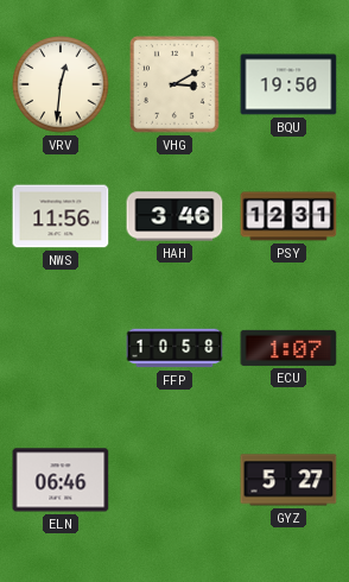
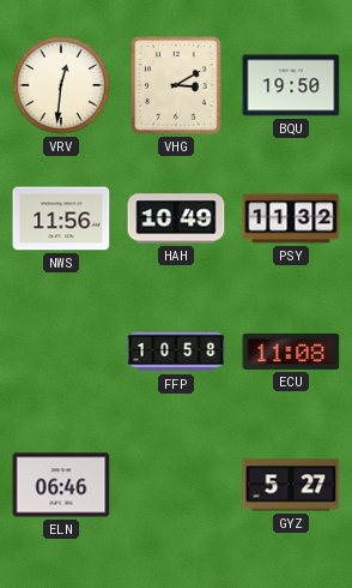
HAH: 3:46 -> 10:49
PSY: 12:31 -> 11:32
ECU: 1:07 -> 11:08
